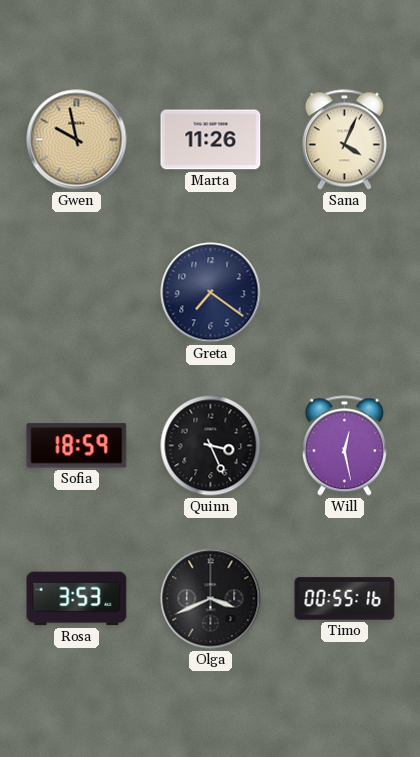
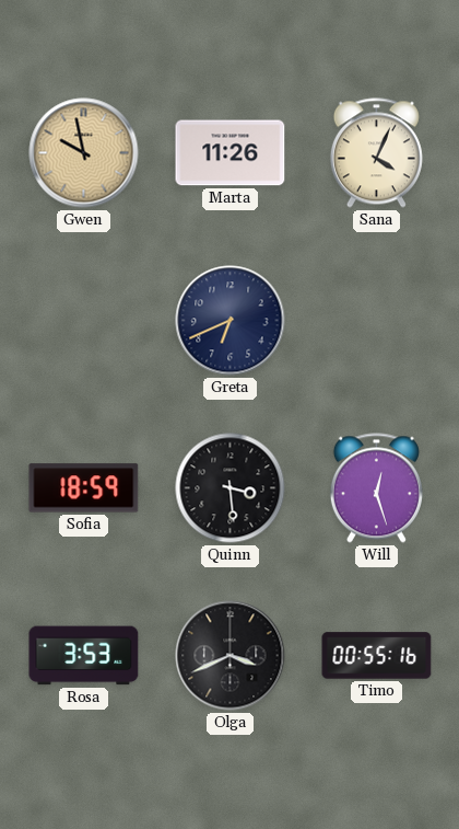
Greta: 7:21 -> 6:41
Quinn: 3:26 -> 3:29
Will: 12:28 -> 12:27
